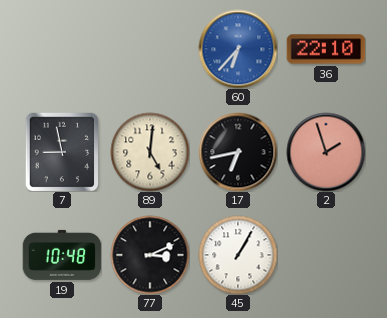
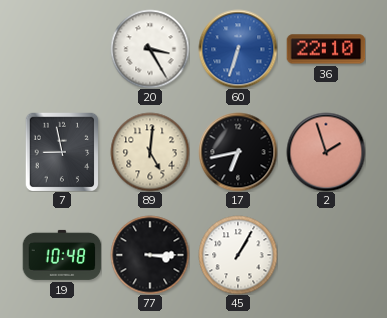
20: none -> 3:25
60: 6:37 -> 6:33
77: 3:11 -> 3:15
